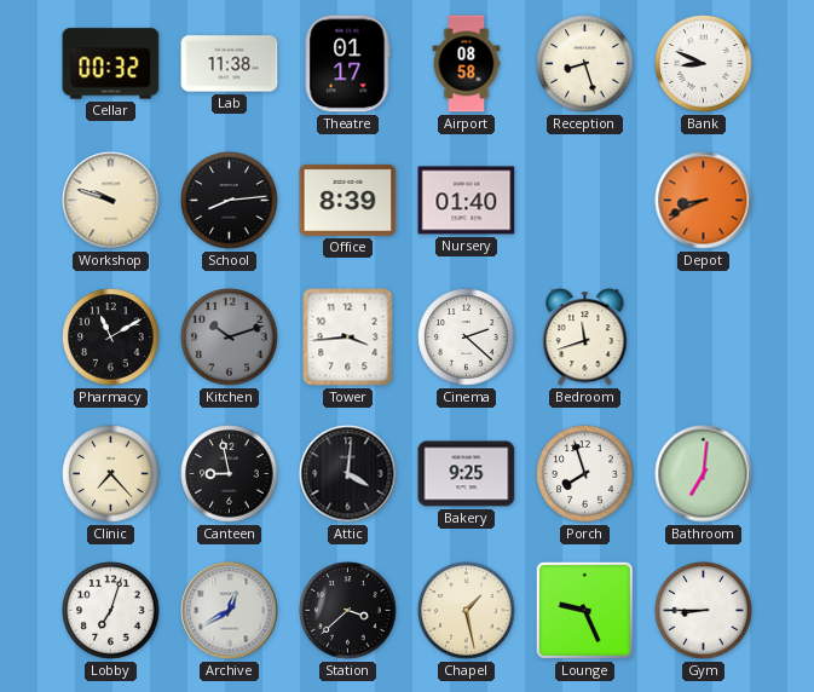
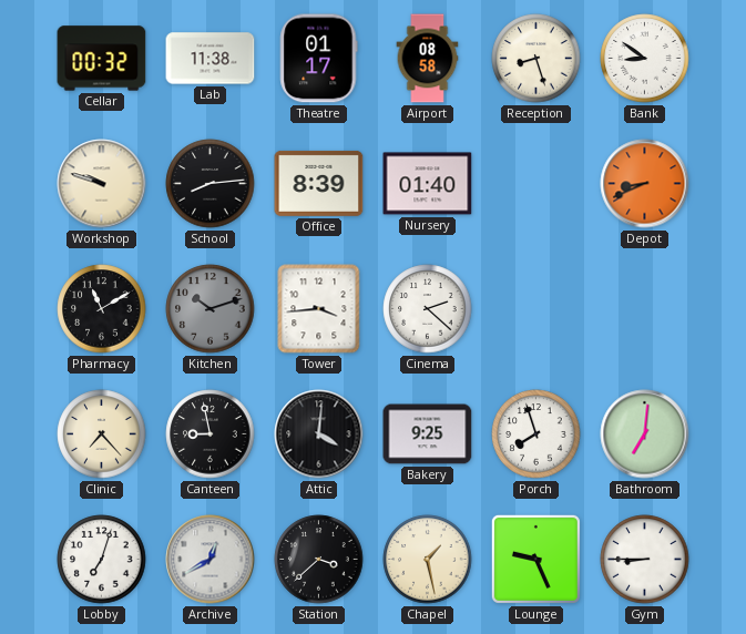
Bank: 8:49 -> 8:51
Bedroom: 11:42 -> none
